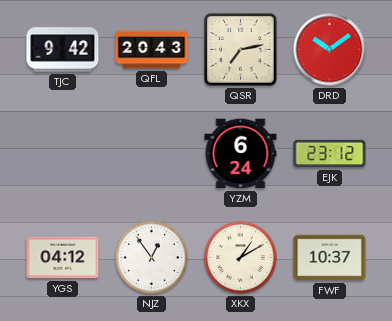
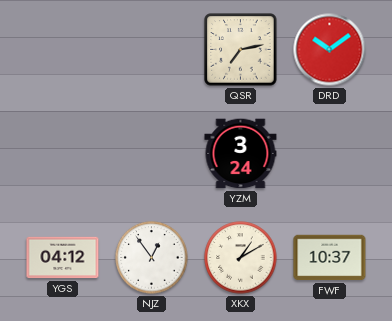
TJC: 9:42 -> none
QFL: 20:43 -> none
YZM: 6:24 -> 3:24
EJK: 23:12 -> none
